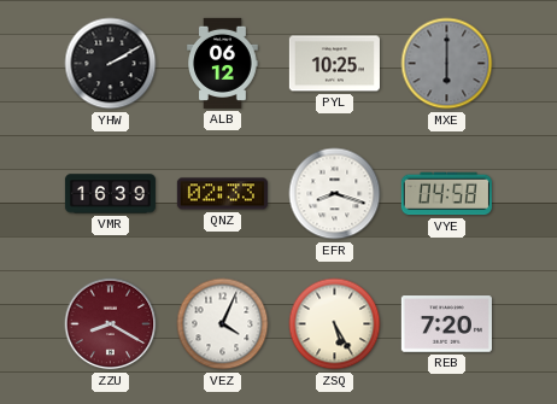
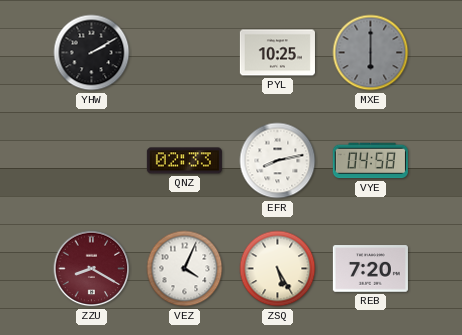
ALB: 06:12 -> none
VMR: 16:39 -> none
EFR: 8:18 -> 8:13
